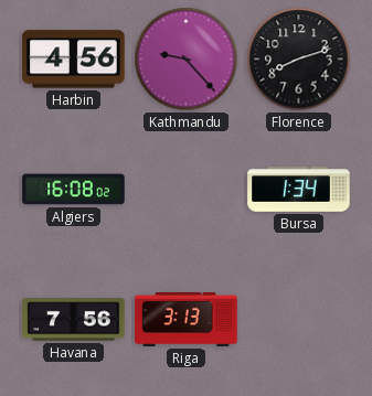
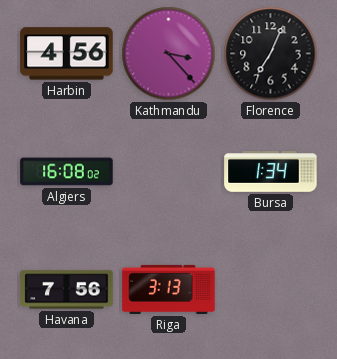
Kathmandu: 9:23 -> 3:23
Florence: 8:12 -> 7:04
